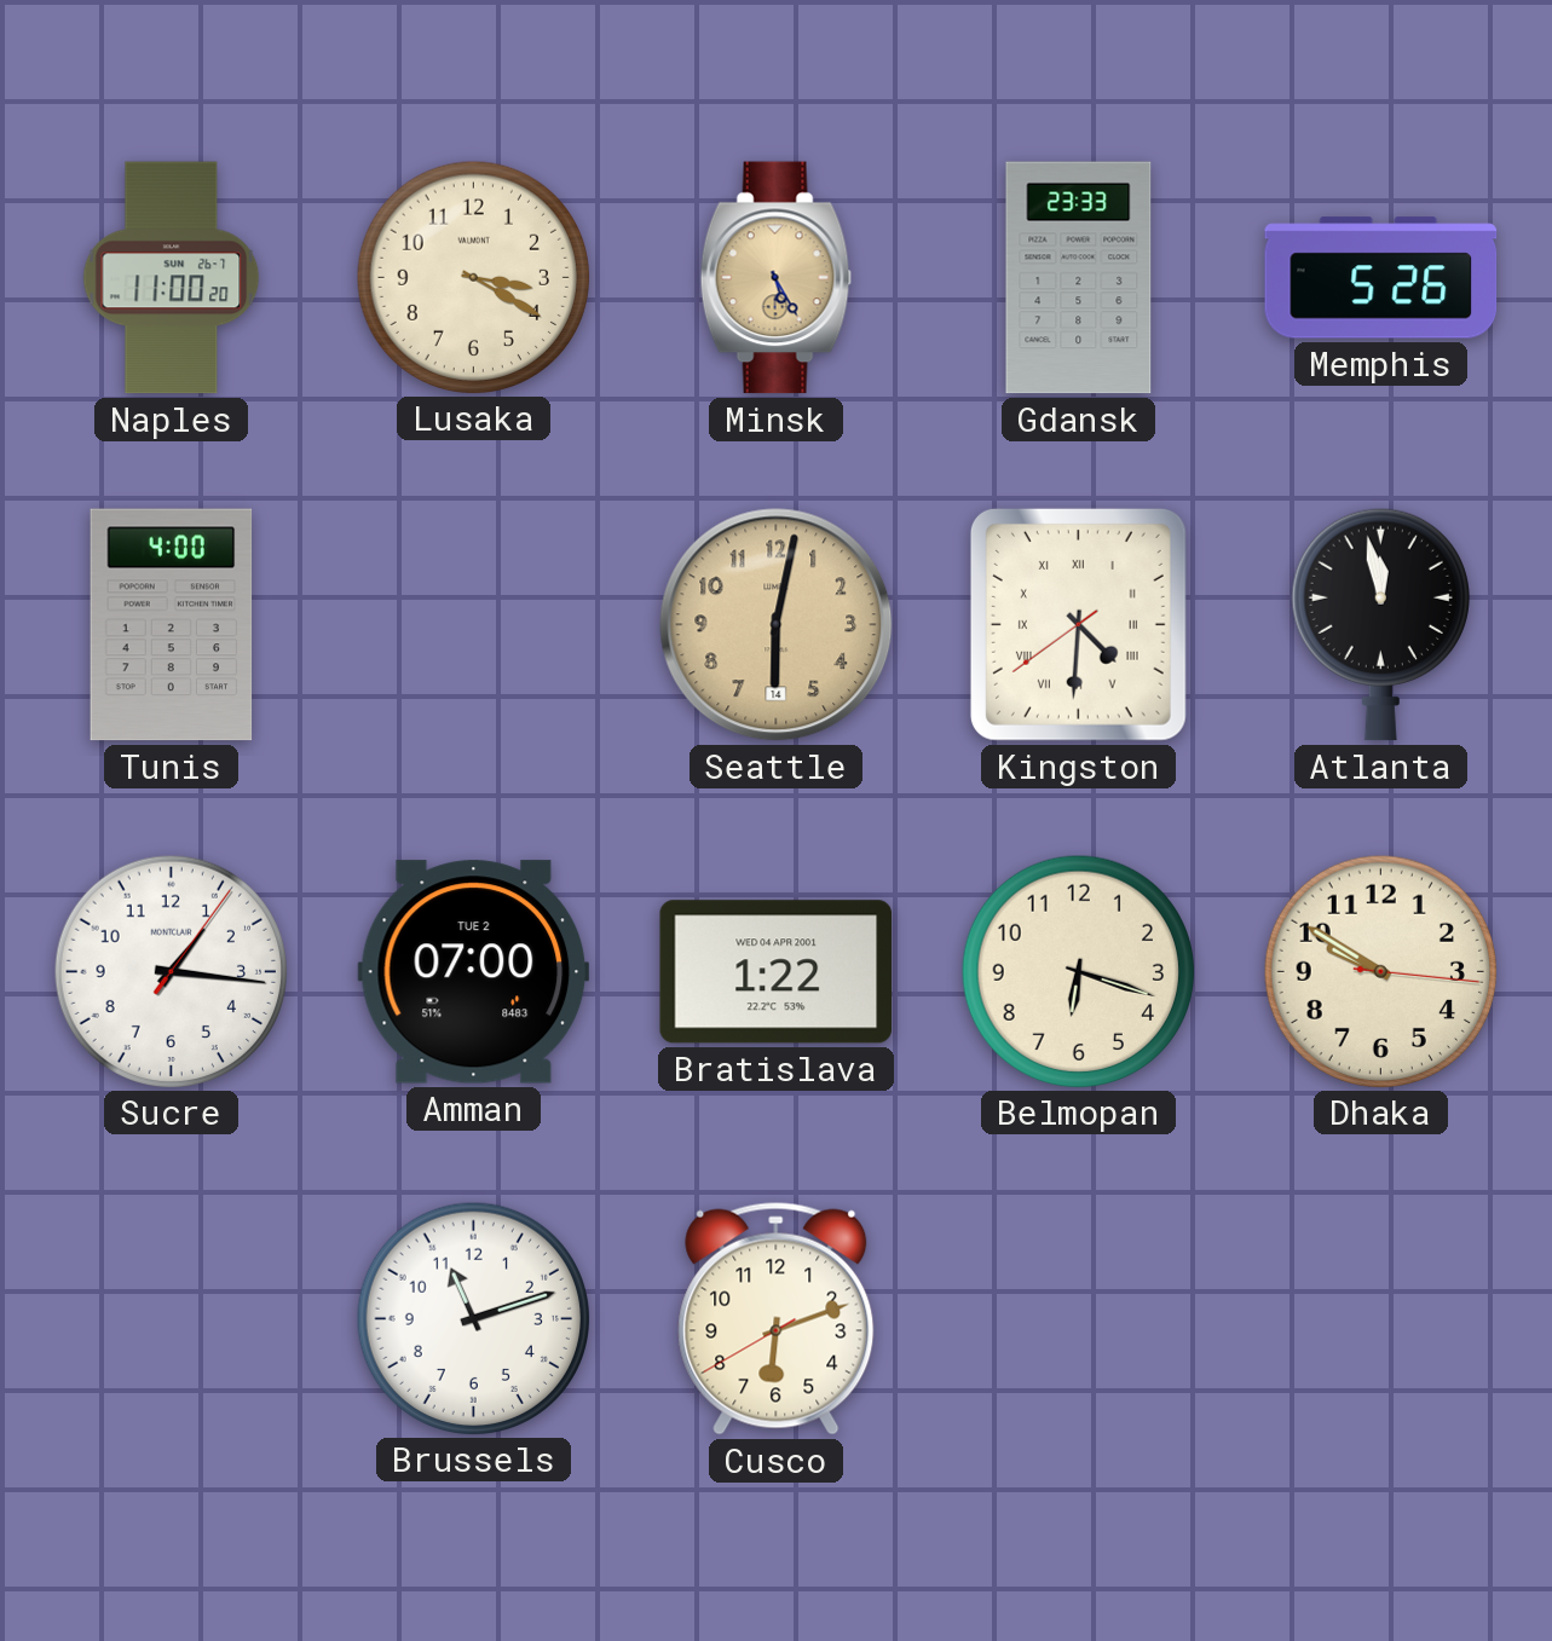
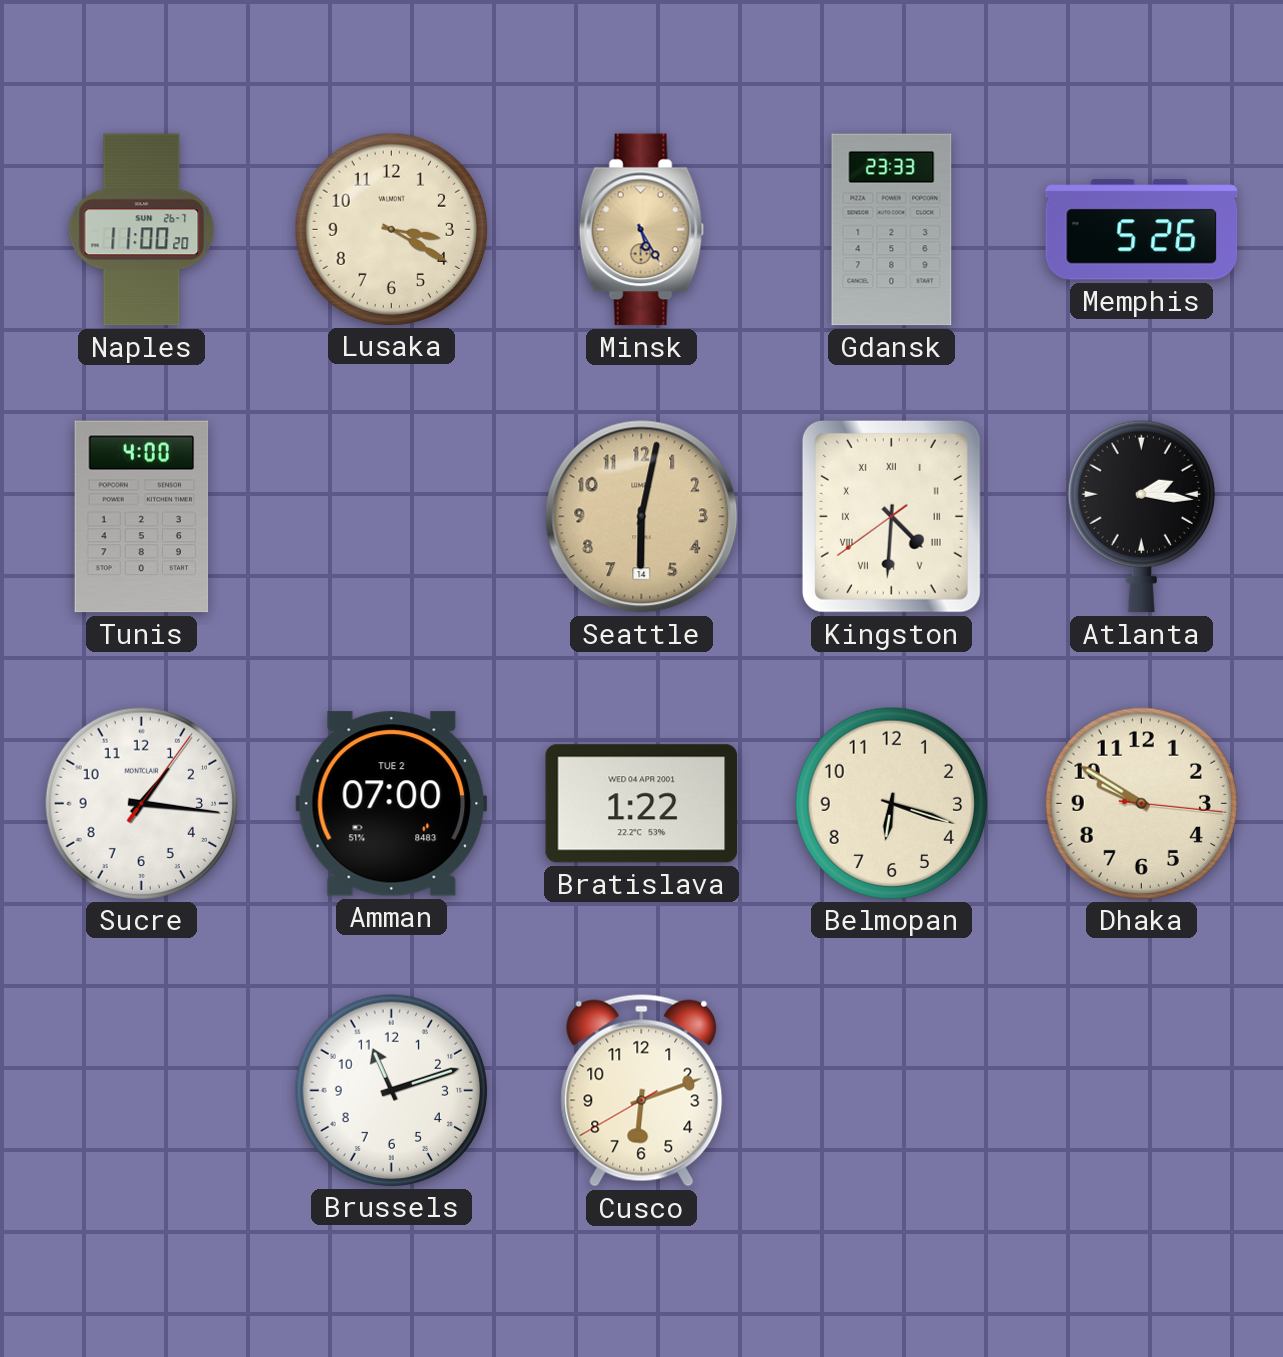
Atlanta: 11:58 -> 2:16
